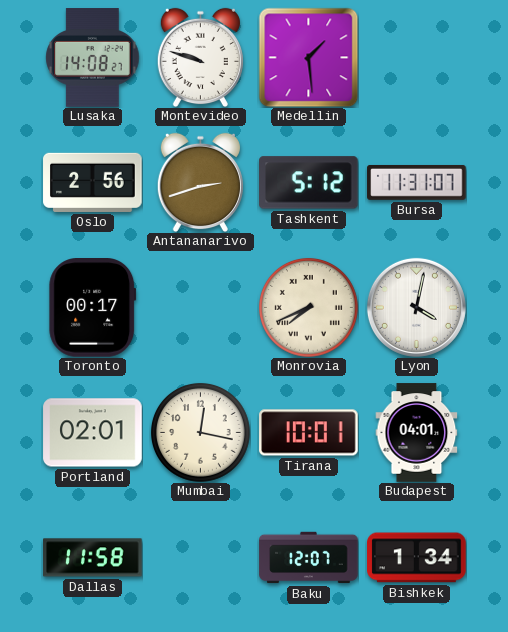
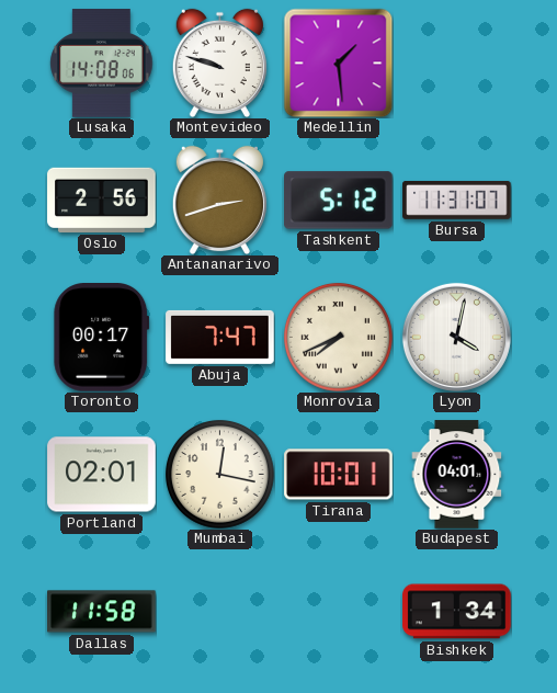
Lusaka: 14:08:27 -> 14:08:06
Abuja: none -> 7:47
Baku: 12:07 -> none
